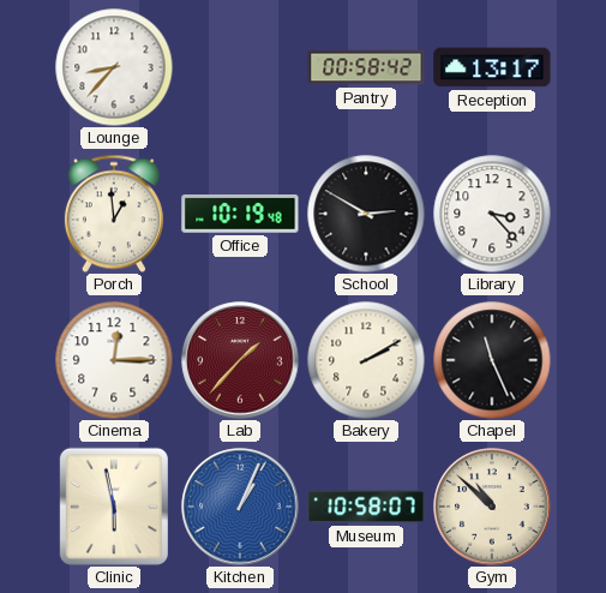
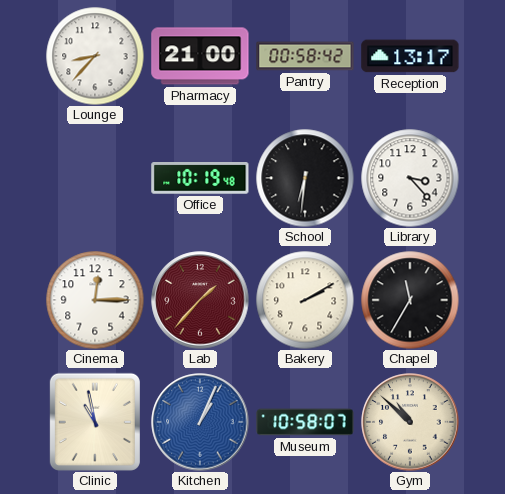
Pharmacy: none -> 21:00
Porch: 12:59 -> none
School: 2:50 -> 6:31
Chapel: 11:26 -> 11:35
Clinic: 5:58 -> 10:58
